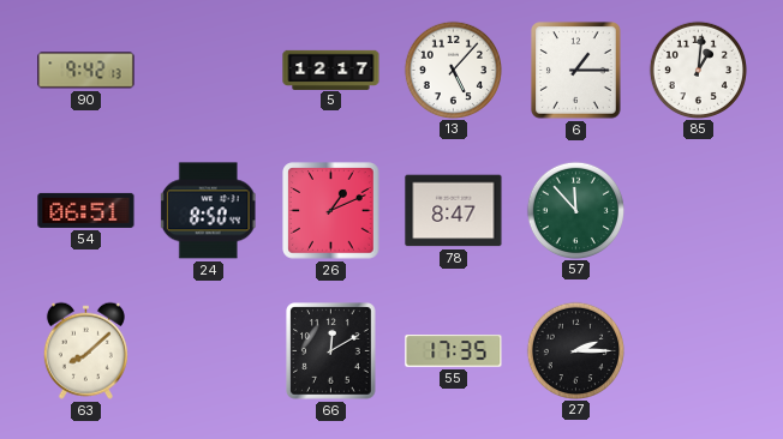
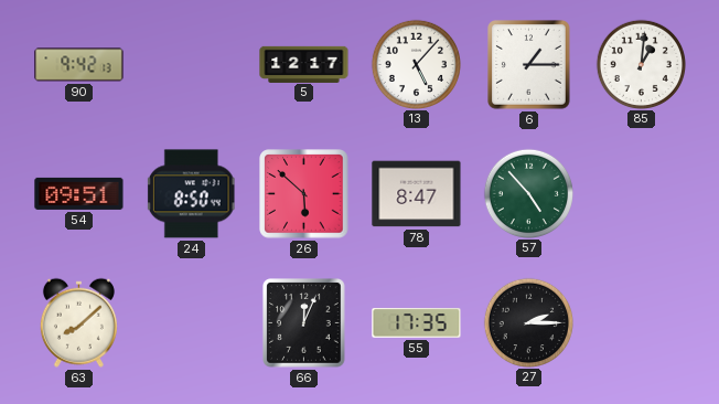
54: 06:51 -> 09:51
26: 1:11 -> 5:52
57: 11:53 -> 4:53
66: 12:10 -> 12:04
